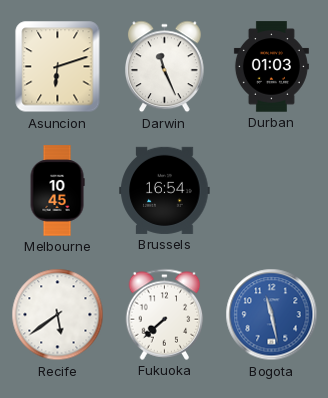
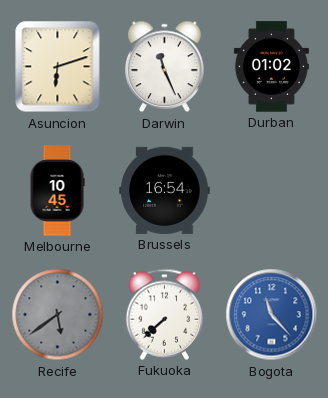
Durban: 01:03 -> 01:02
Recife dial: white -> grey
Bogota: 11:28 -> 11:23
